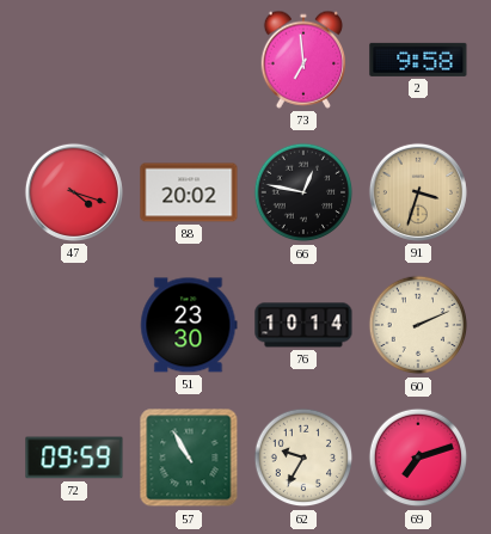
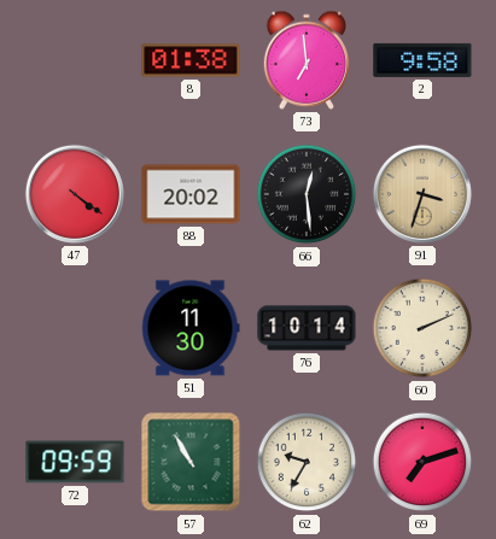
8: none -> 01:38
47: 4:18 -> 4:21
66: 12:47 -> 12:29
51: 23:30 -> 11:30
